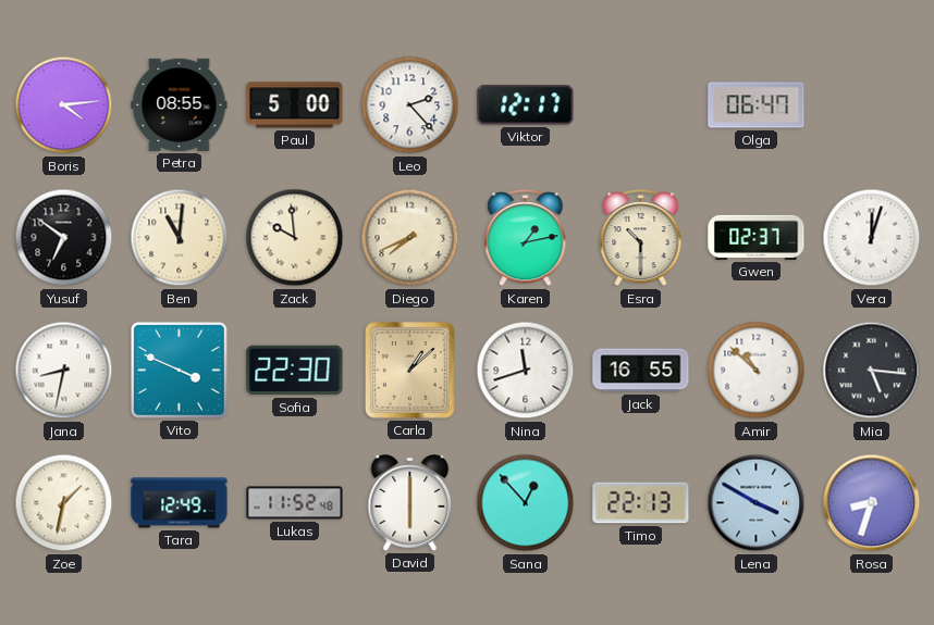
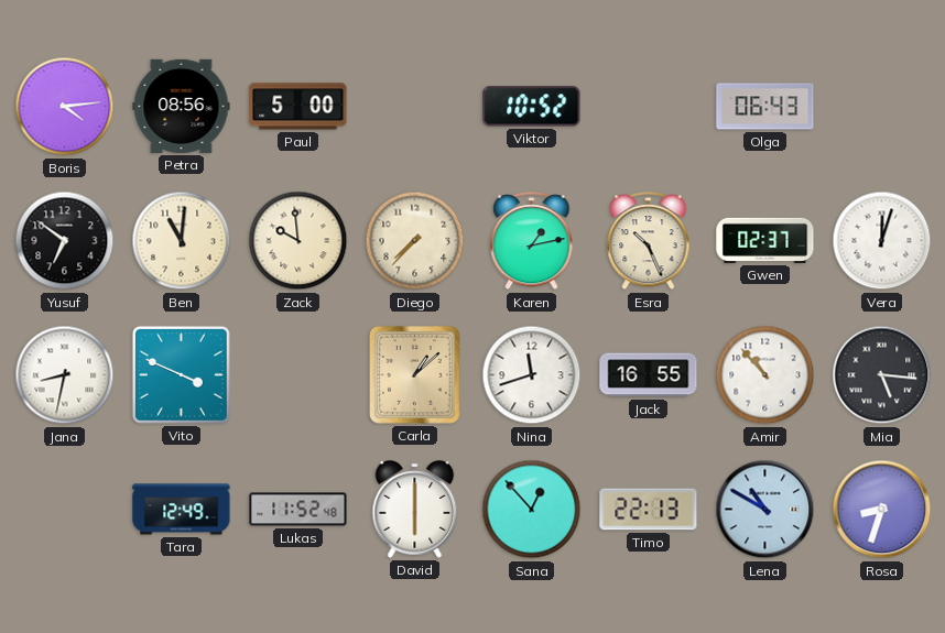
Petra: 08:55 -> 08:56
Leo: 2:23 -> none
Viktor: 12:17 -> 10:52
Olga: 06:47 -> 06:43
Diego: 7:41 -> 7:37
Esra: 10:30 -> 10:26
Sofia: 22:30 -> none
Amir: 10:52 -> 10:53
Zoe: 1:32 -> none
Lena: 3:50 -> 10:50
